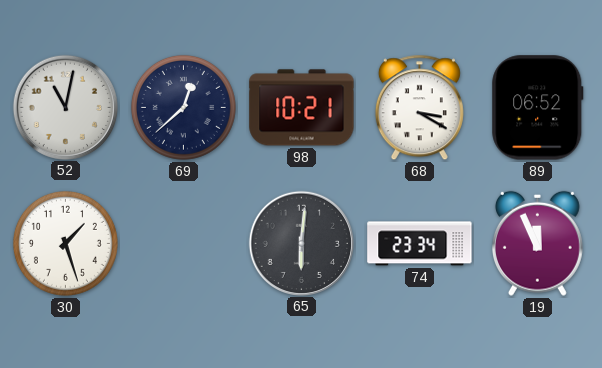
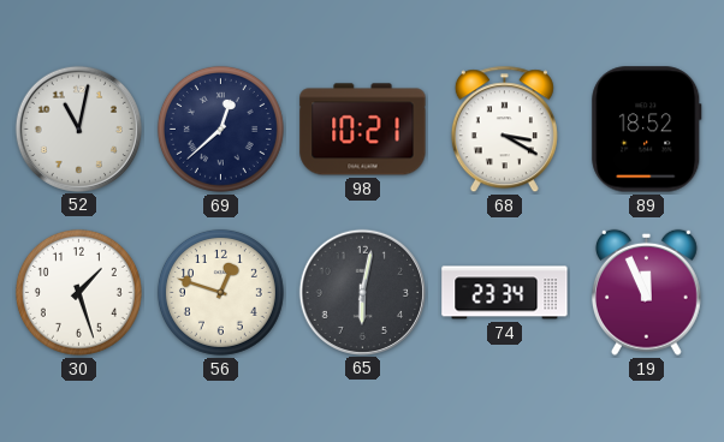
89: 06:52 -> 18:52
56: none -> 12:48
65: 6:01 -> 6:02
